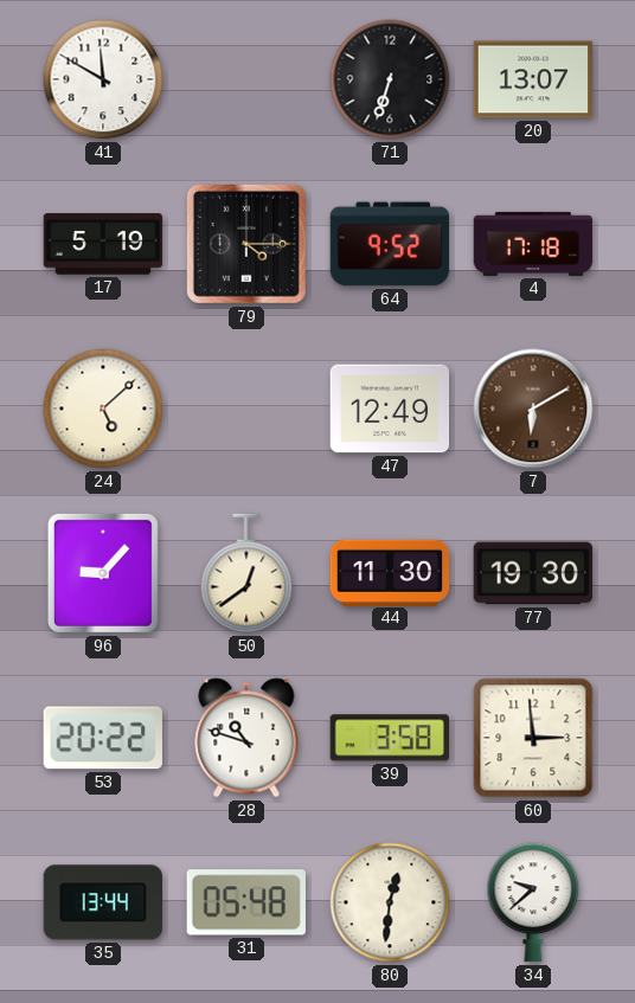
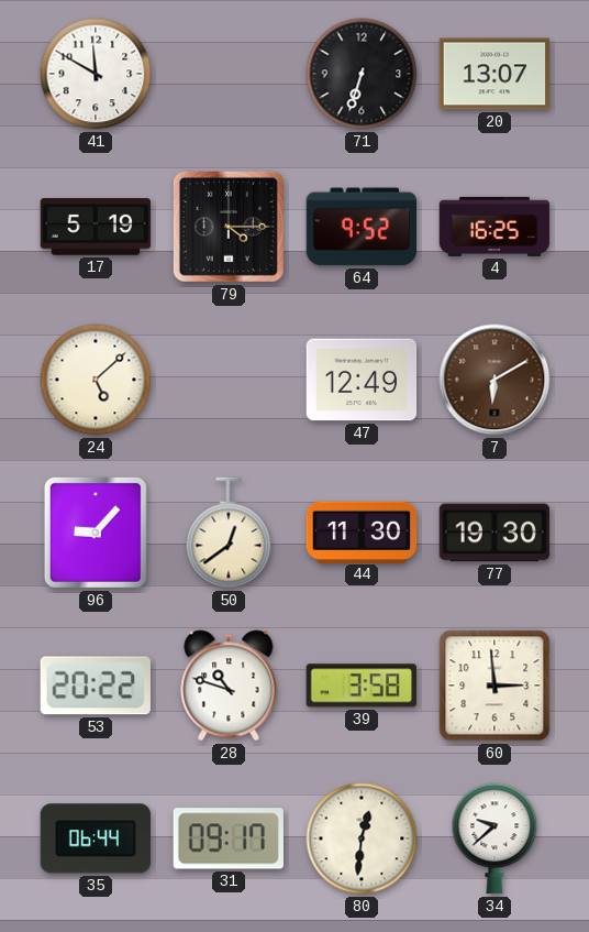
4: 17:18 -> 16:25
35: 13:44 -> 06:44
31: 05:48 -> 09:17
